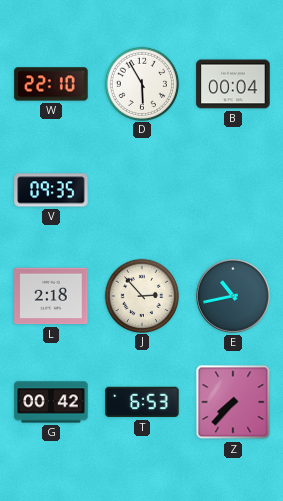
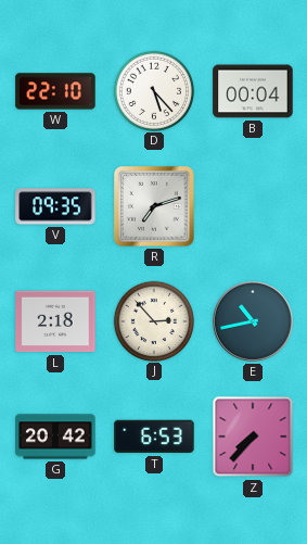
D: 5:55 -> 5:23
R: none -> 7:12
G: 00:42 -> 20:42
